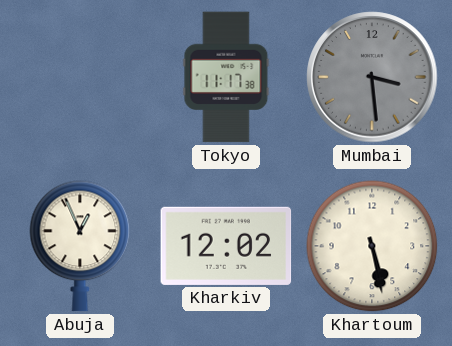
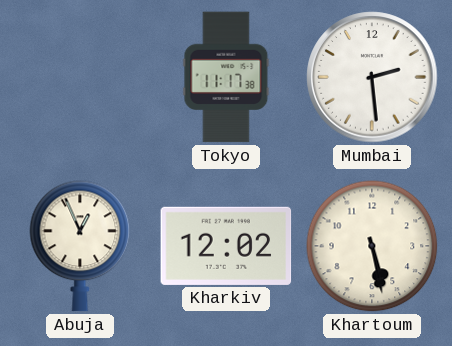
Mumbai: 3:29 -> 2:29
Mumbai dial: grey -> white
